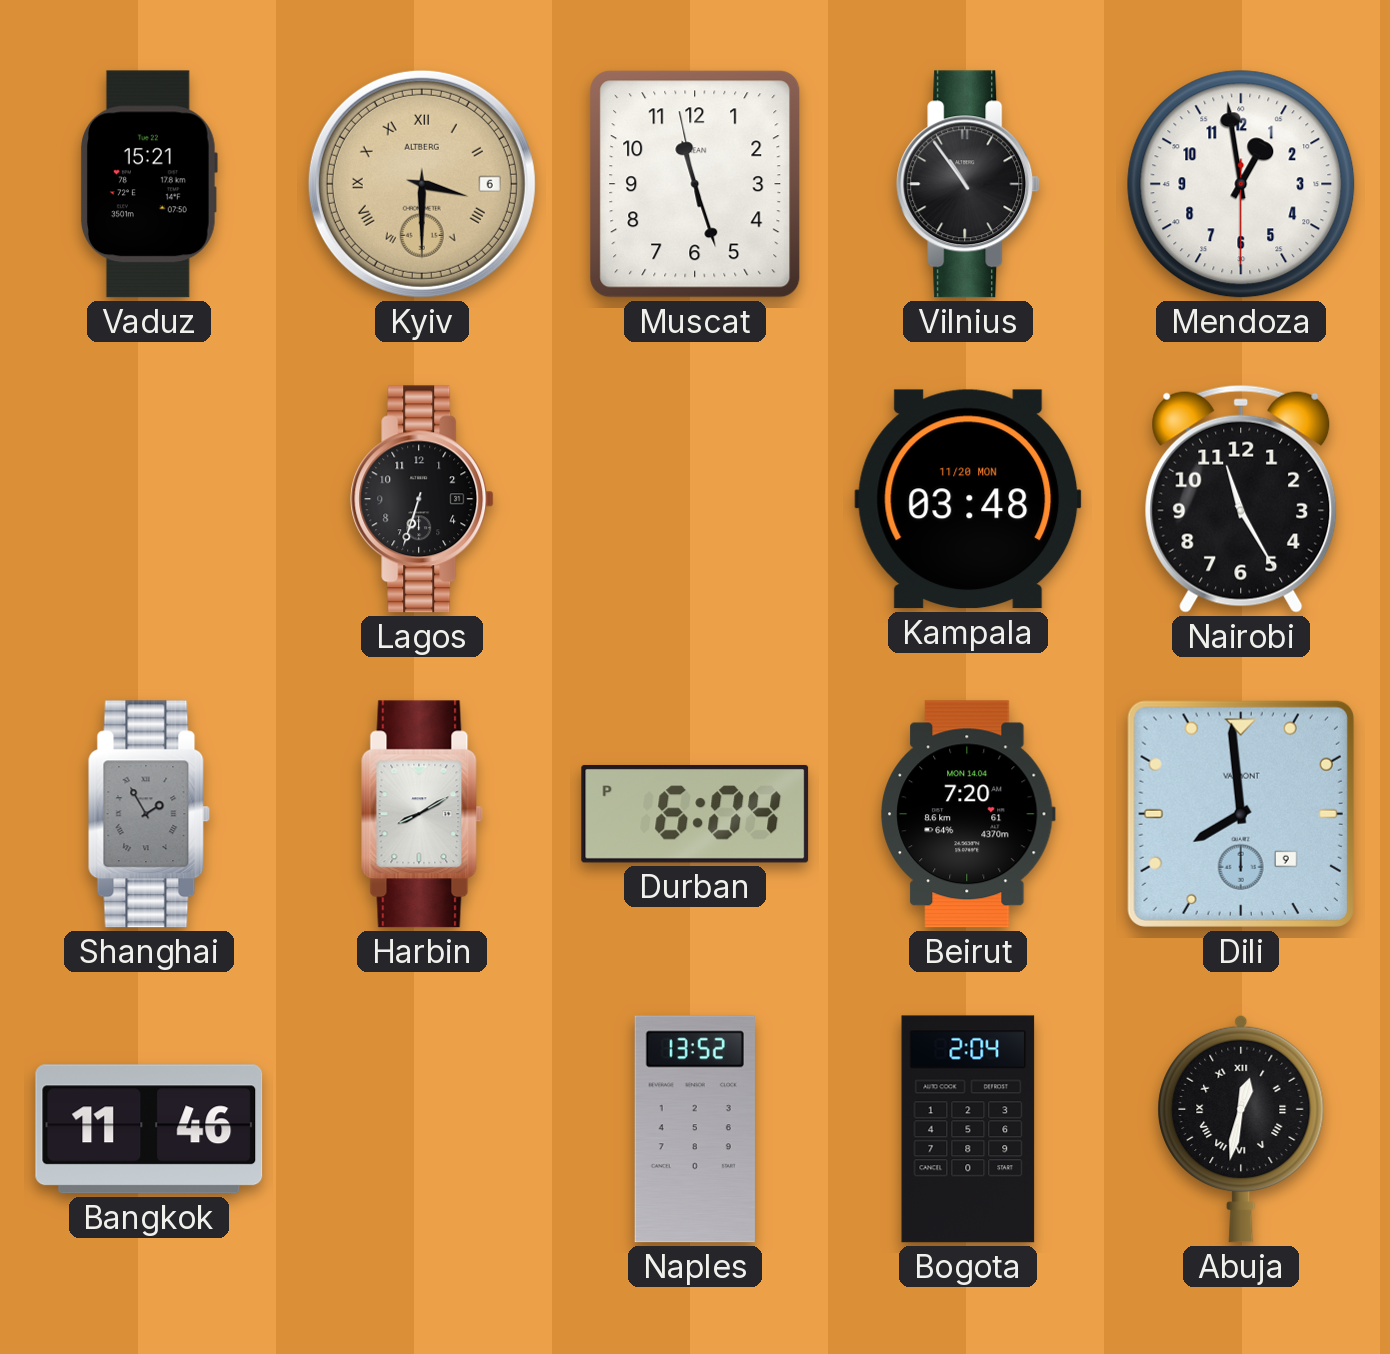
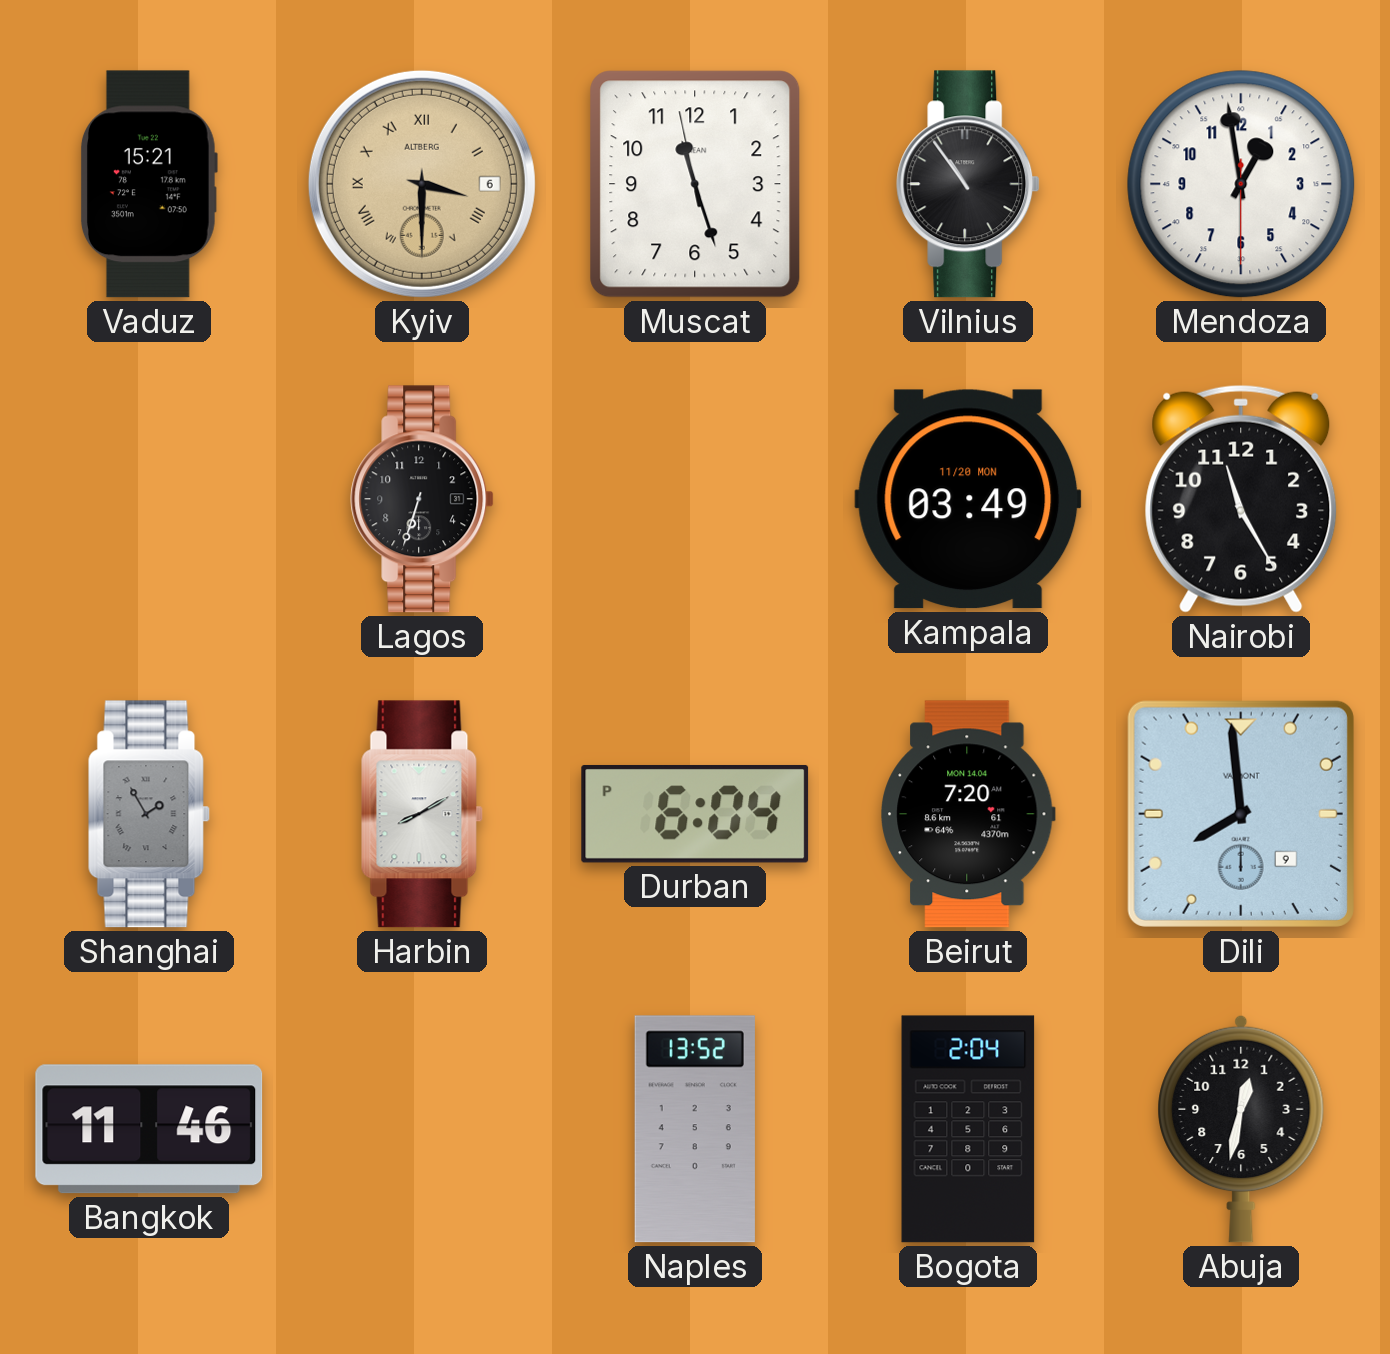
Kampala: 03:48 -> 03:49
Abuja numerals: Roman -> Arabic
